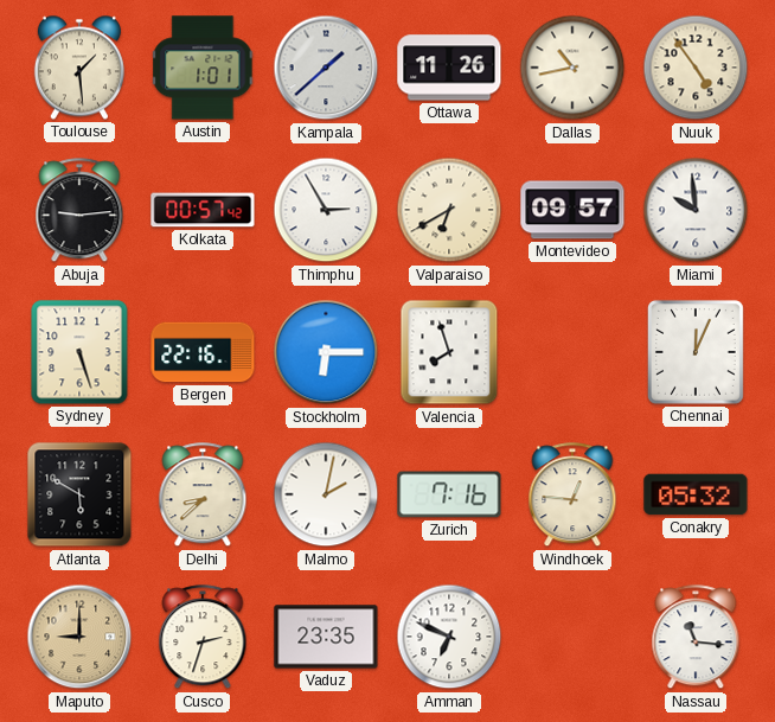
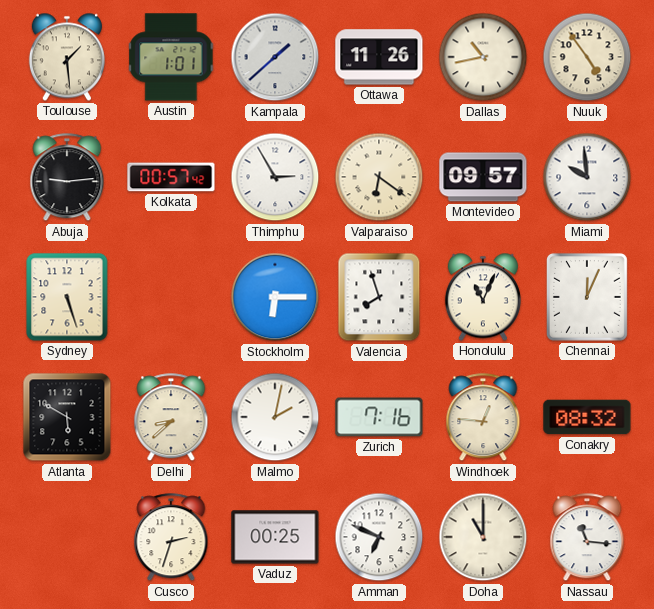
Valparaiso: 6:40 -> 6:21
Bergen: 22:16 -> none
Honolulu: none -> 11:04
Conakry: 05:32 -> 08:32
Maputo: 9:00 -> none
Vaduz: 23:35 -> 00:25
Doha: none -> 11:00
